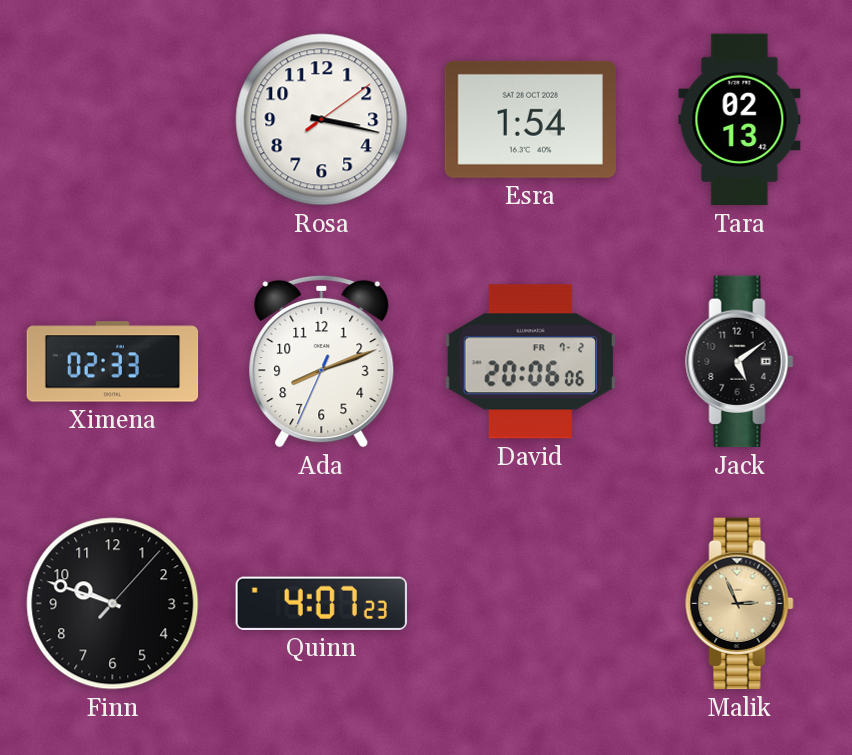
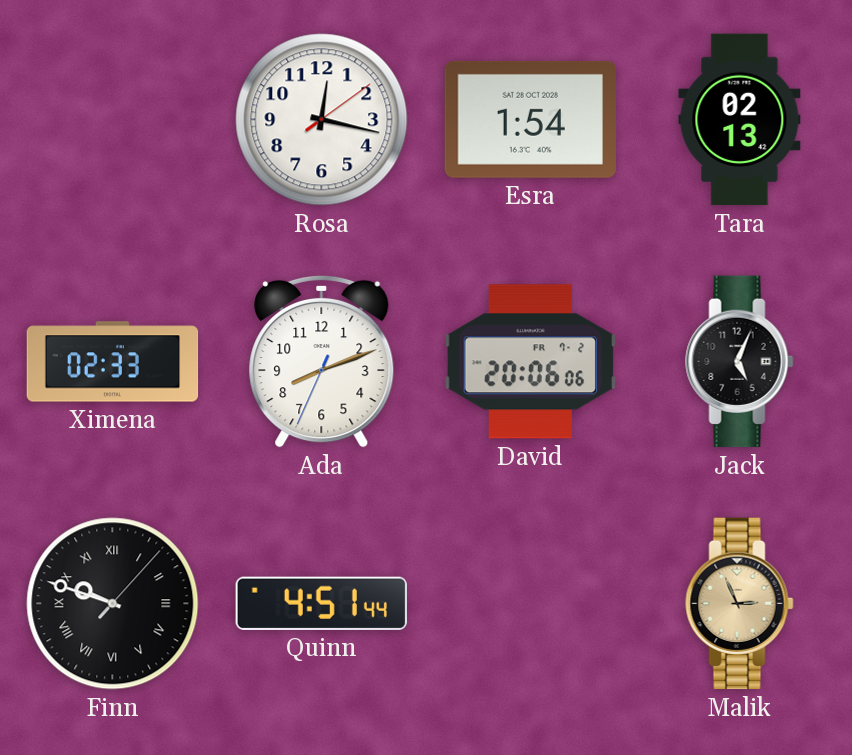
Rosa: 3:17 -> 12:17
Jack: 5:09 -> 5:04
Finn numerals: Arabic -> Roman
Quinn: 4:07 -> 4:51
